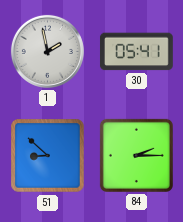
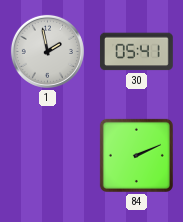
51: 8:52 -> none
84: 2:15 -> 2:11
